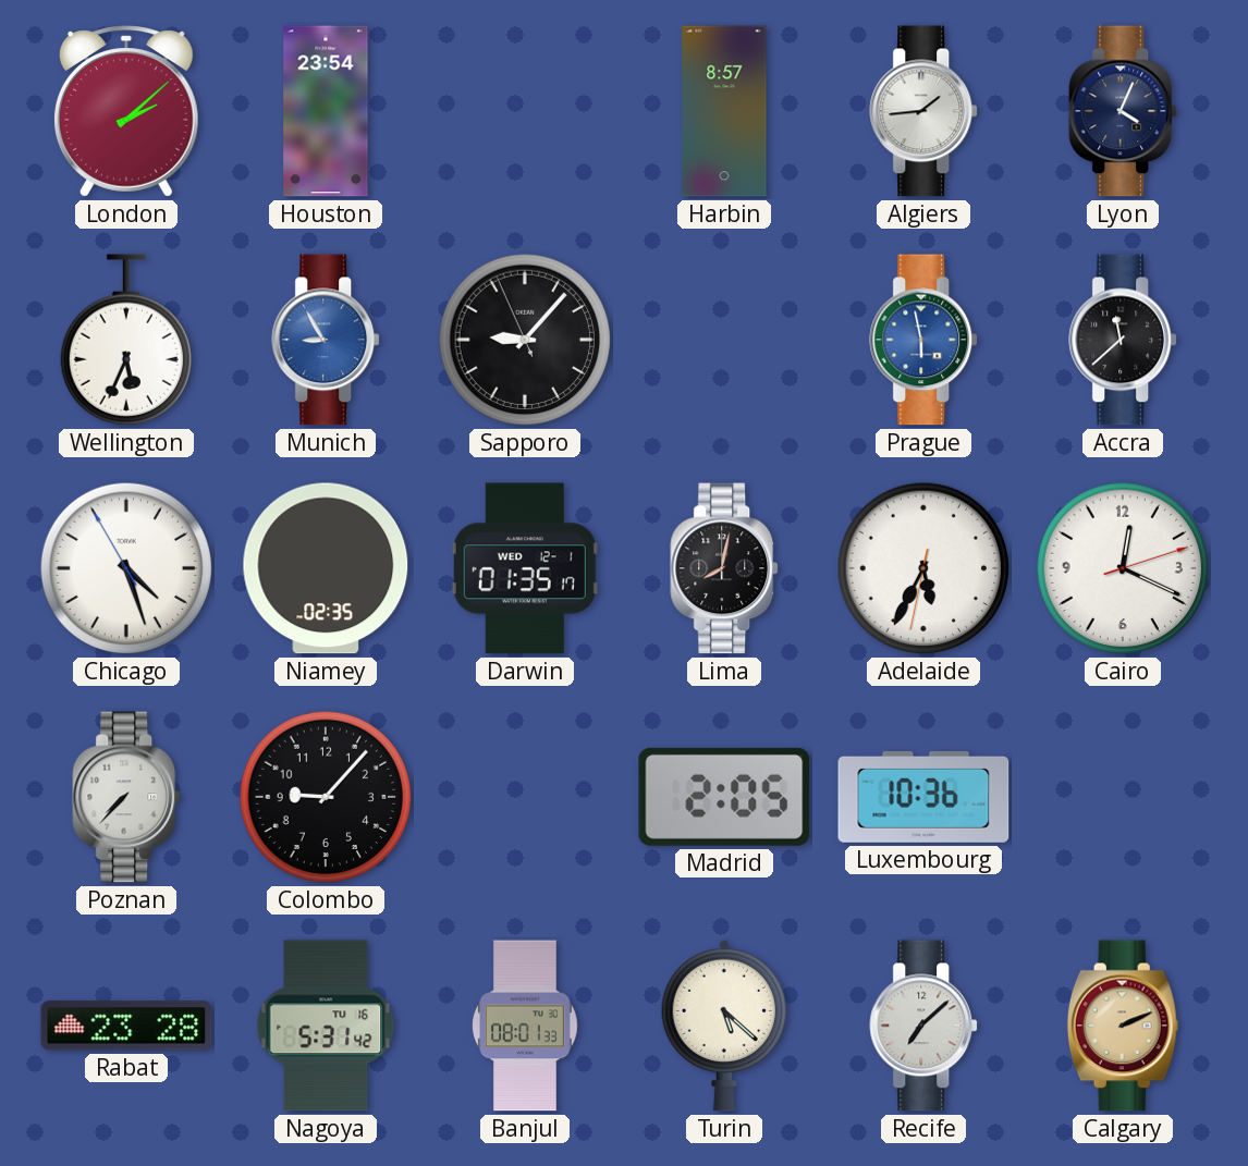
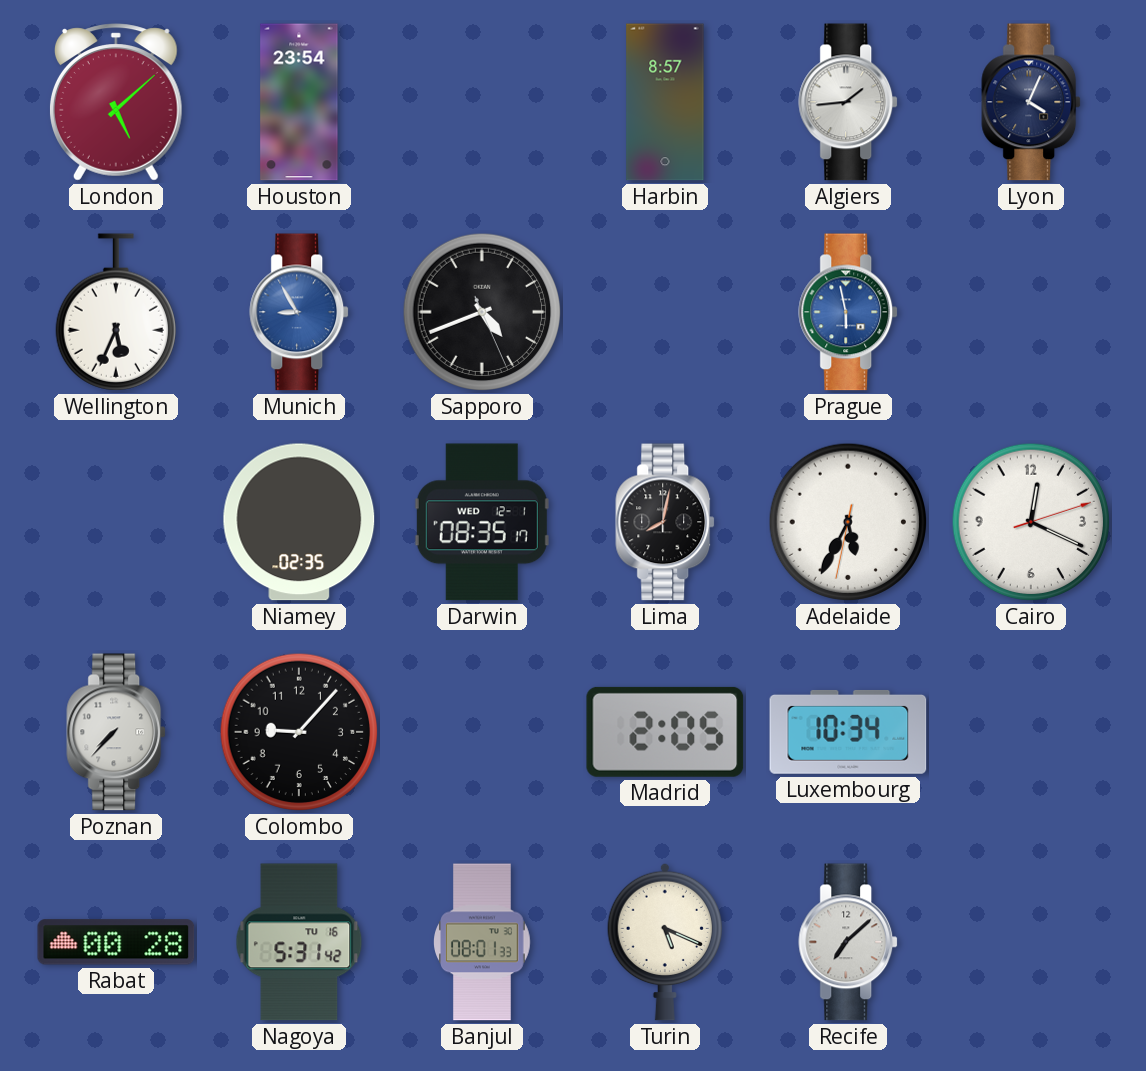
London: 2:08 -> 5:08
Sapporo: 9:06 -> 4:41
Accra: 11:38 -> none
Chicago: 4:26 -> none
Darwin: 01:35 -> 08:35
Luxembourg: 10:36 -> 10:34
Rabat: 23:28 -> 00:28
Turin: 5:22 -> 5:19
Calgary: 2:11 -> none
